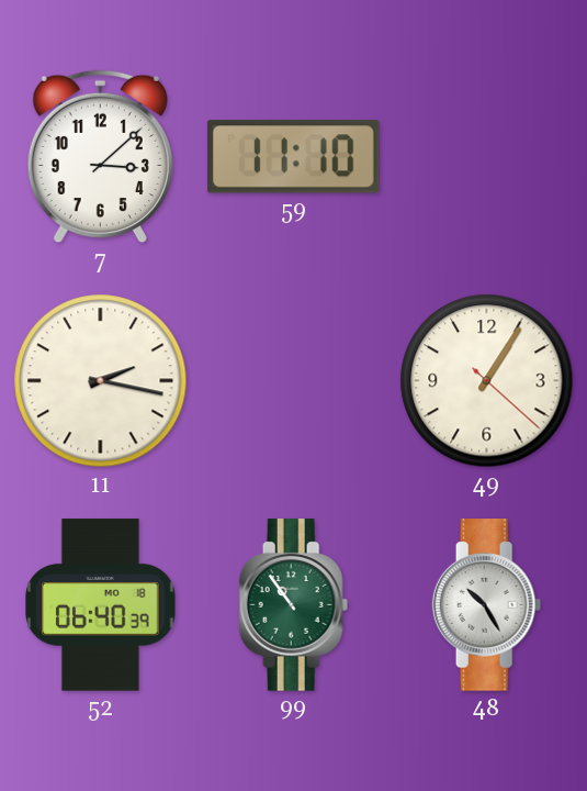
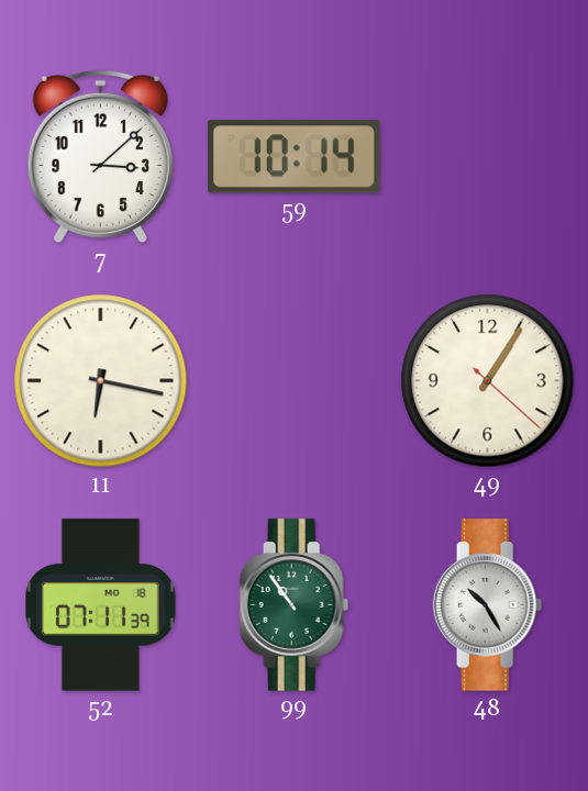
59: 11:10 -> 10:14
11: 2:17 -> 6:17
52: 06:40 -> 07:11
